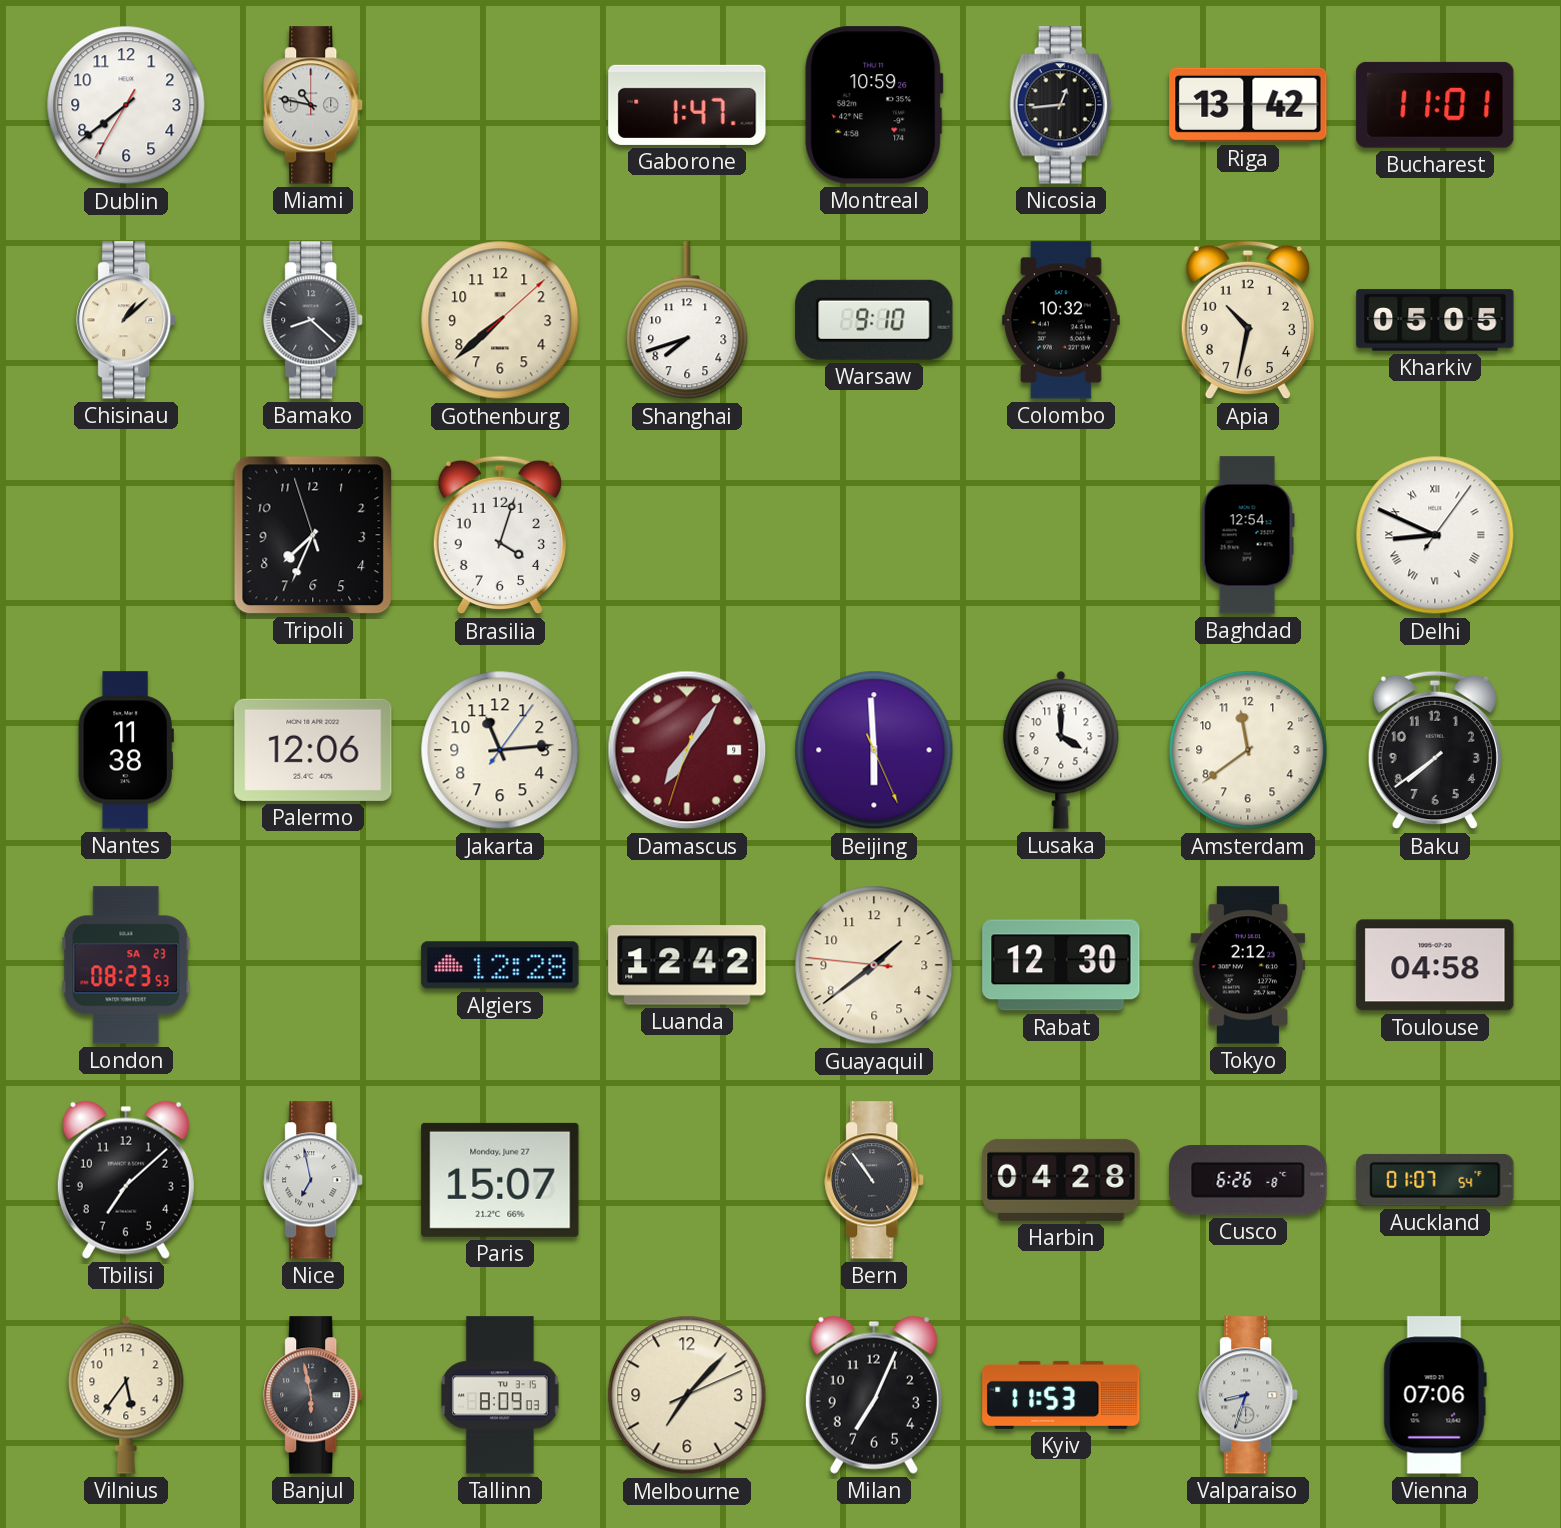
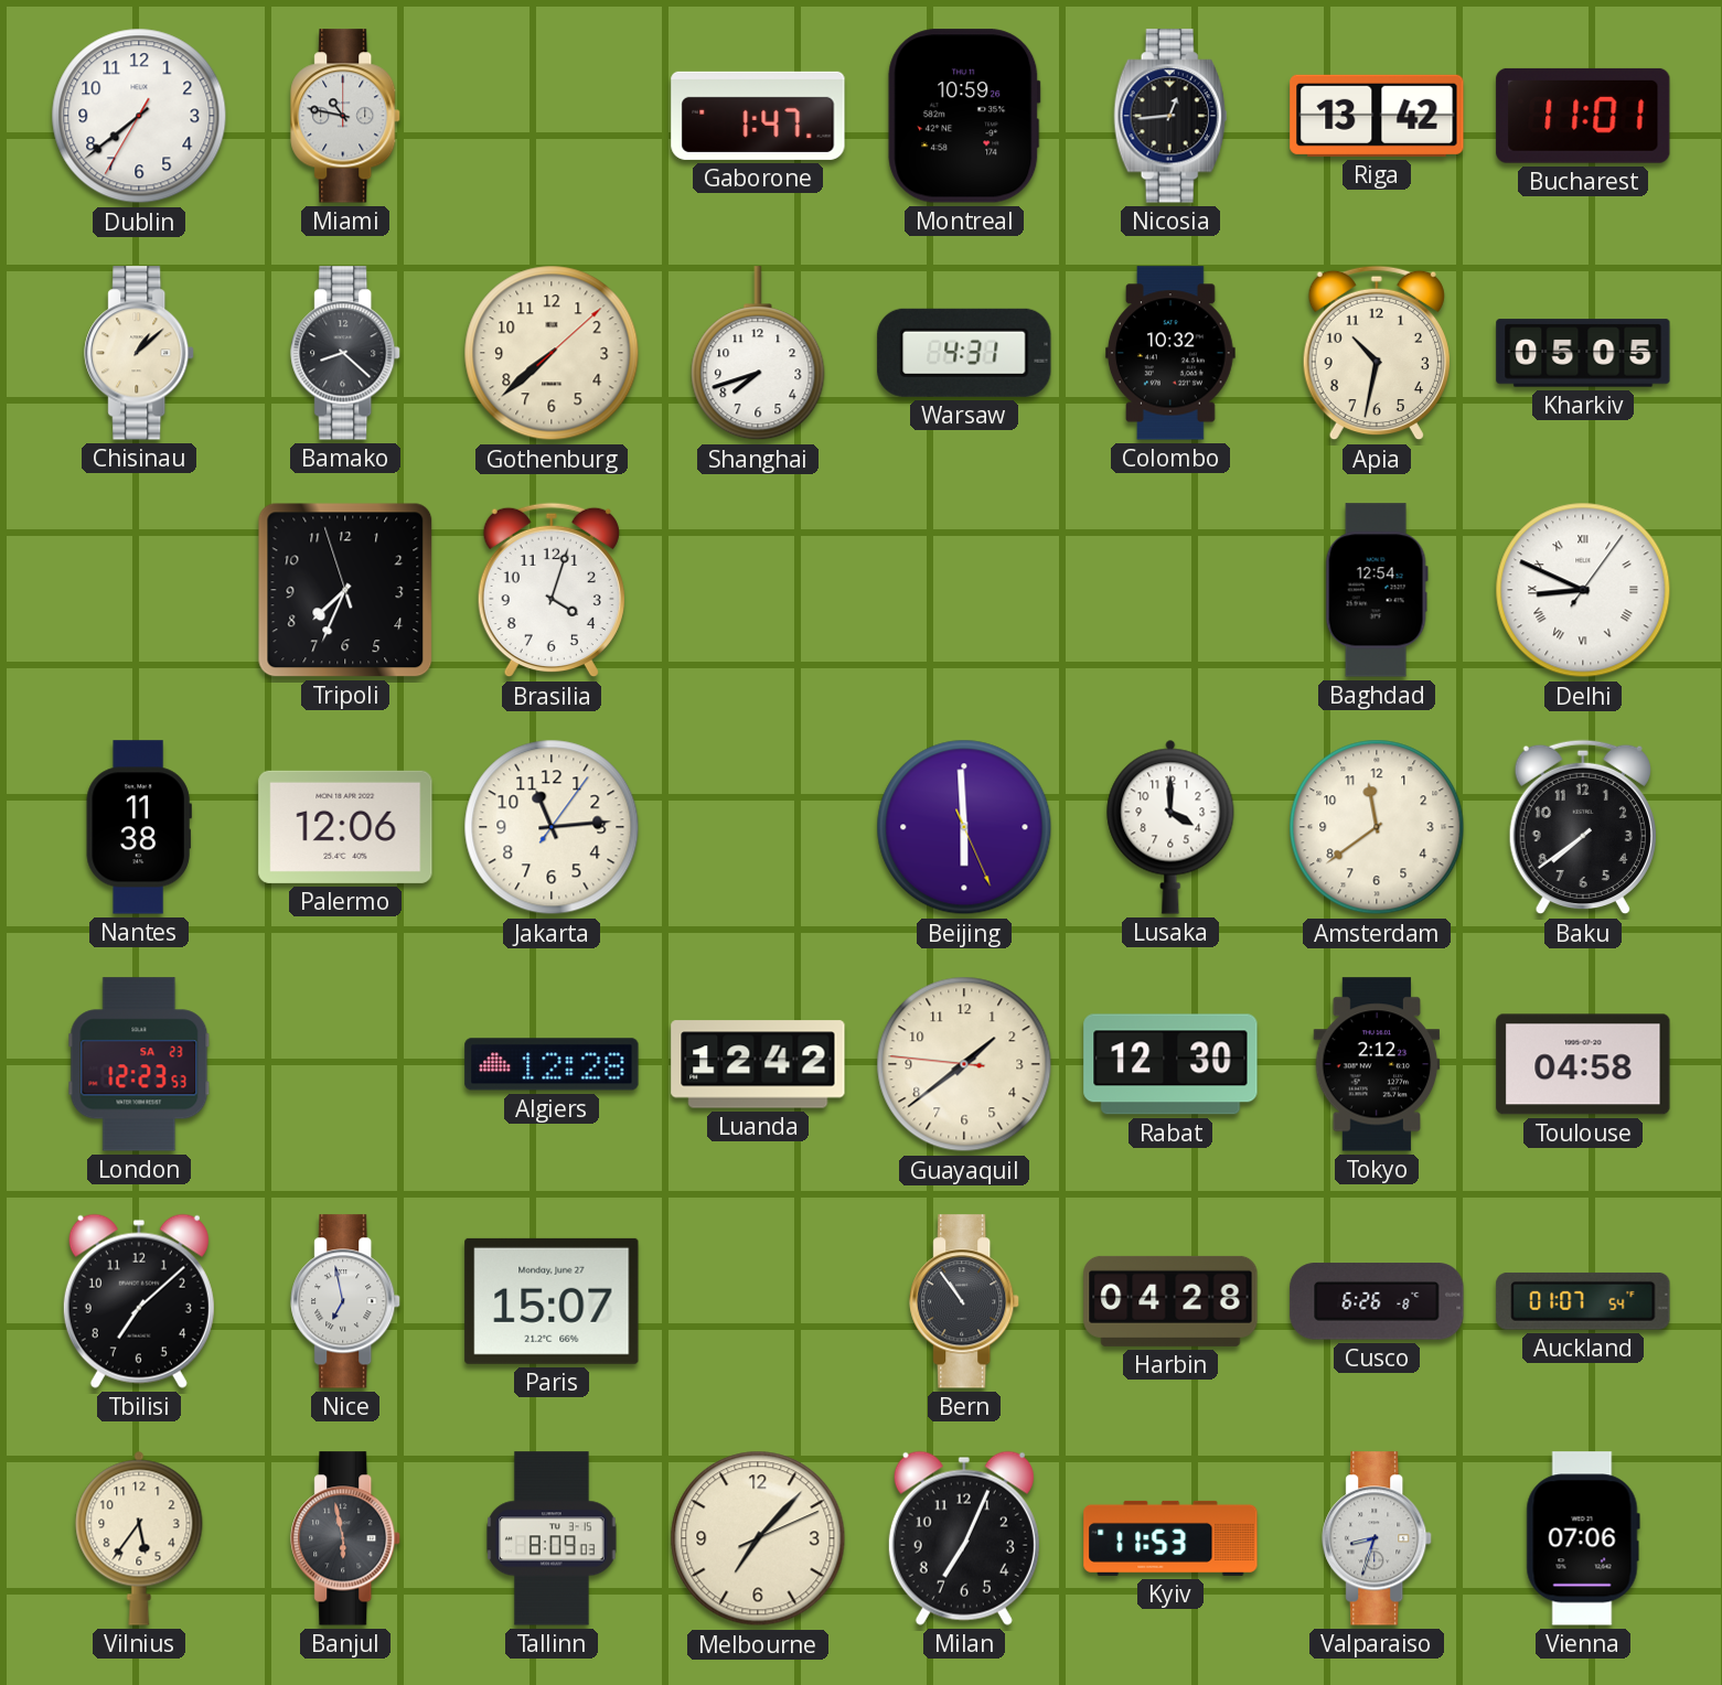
Warsaw: 9:10 -> 4:31
Damascus: 7:05 -> none
London: 08:23 -> 12:23
